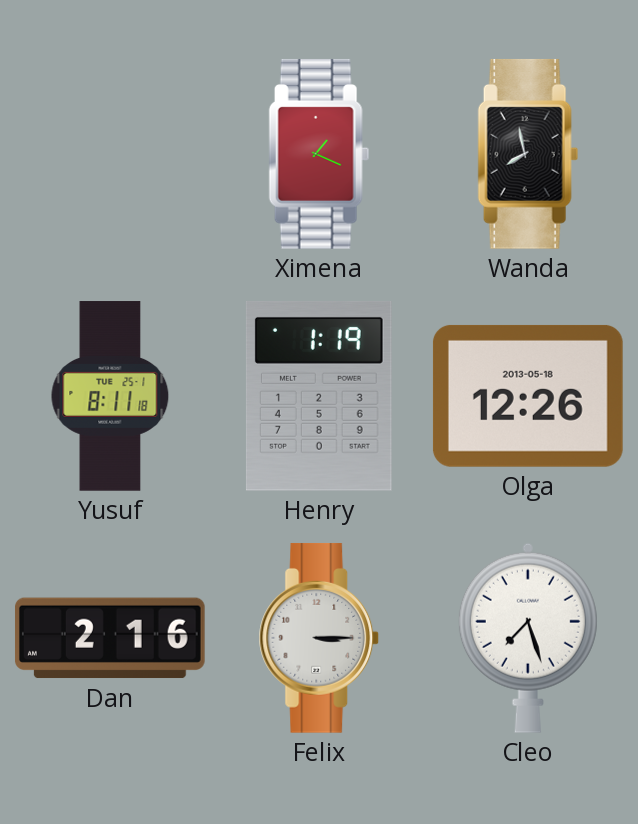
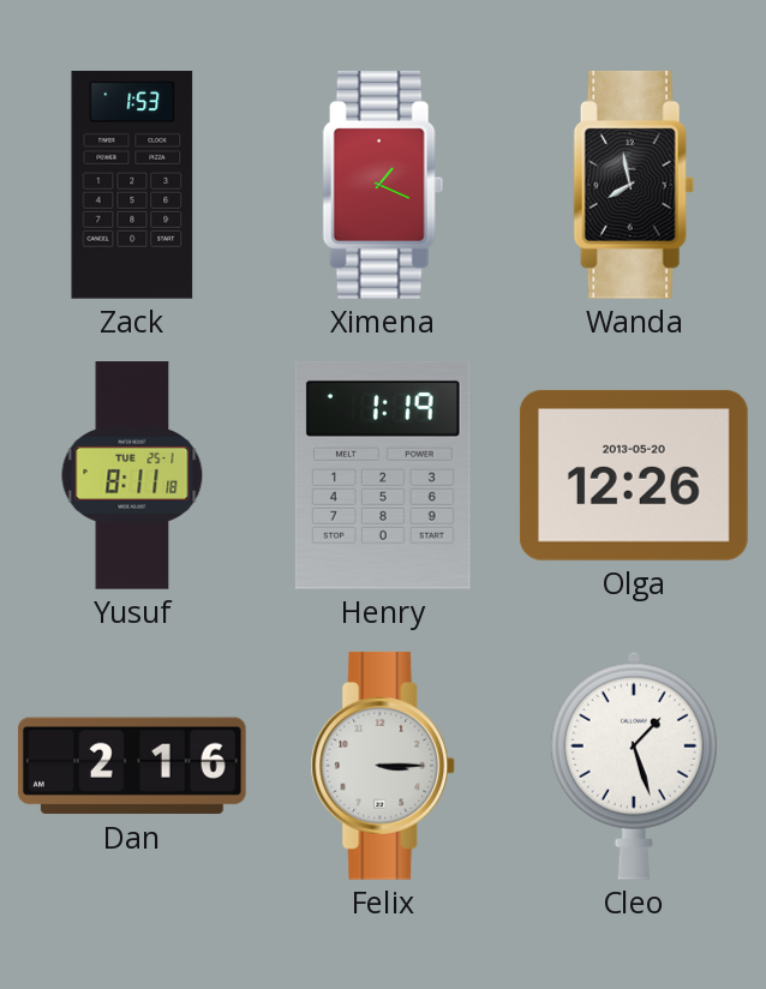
Zack: none -> 1:53
Olga date: 2013-05-18 -> 2013-05-20
Cleo: 7:27 -> 1:27
